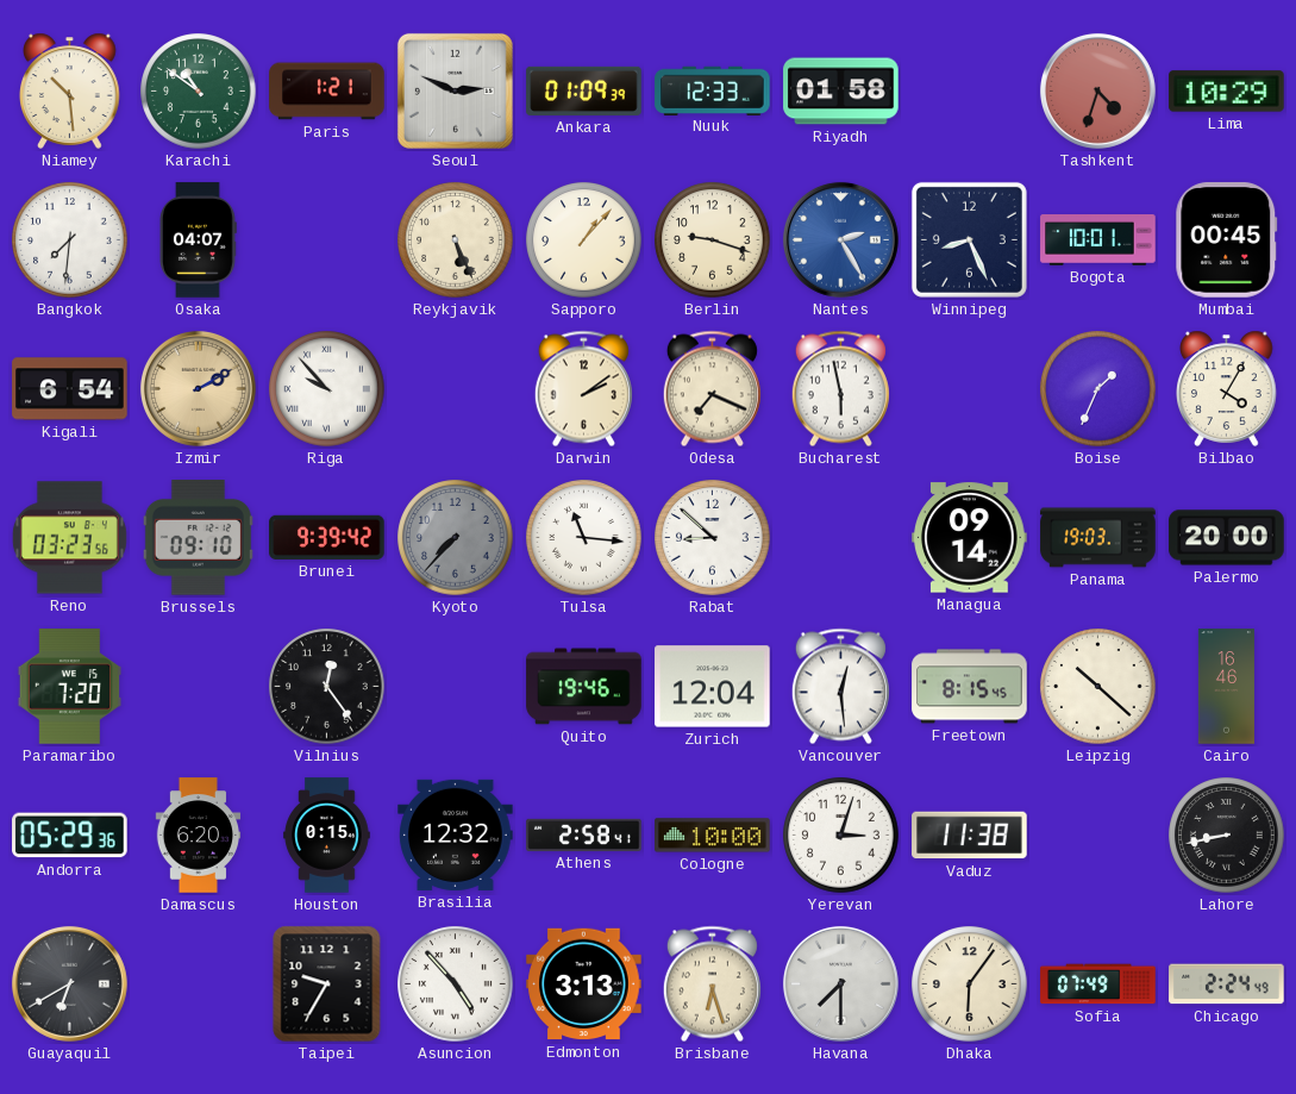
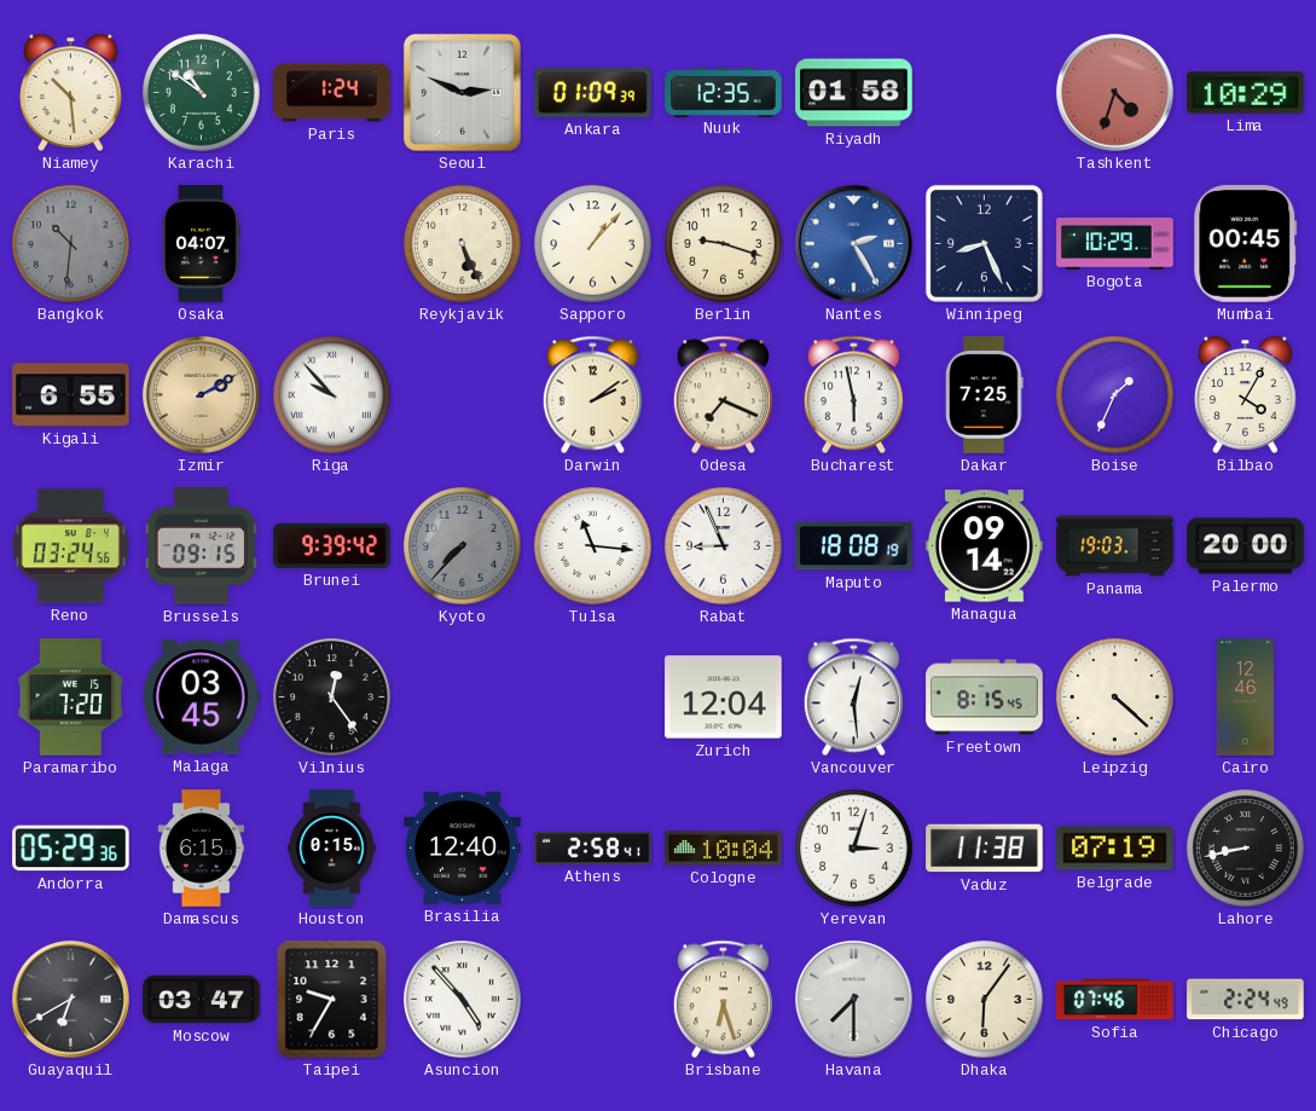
Paris: 1:21 -> 1:24
Nuuk: 12:33 -> 12:35
Bangkok: 7:31 -> 10:31
Bangkok dial: white -> grey
Bogota: 10:01 -> 10:29
Kigali: 6:54 -> 6:55
Dakar: none -> 7:25
Reno: 03:23 -> 03:24
Brussels: 09:10 -> 09:15
Rabat: 8:52 -> 8:56
Maputo: none -> 18:08
Malaga: none -> 03:45
Quito: 19:46 -> none
Leipzig: 10:22 -> 4:22
Cairo: 16:46 -> 12:46
Damascus: 6:20 -> 6:15
Brasilia: 12:32 -> 12:40
Cologne: 10:00 -> 10:04
Belgrade: none -> 07:19
Moscow: none -> 03:47
Edmonton: 3:13 -> none
Sofia: 07:49 -> 07:46
